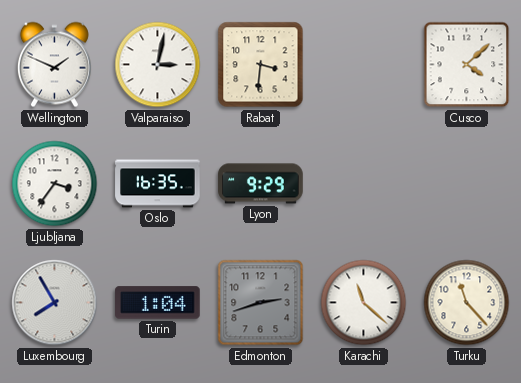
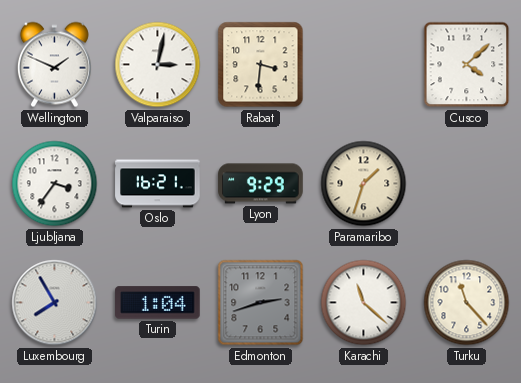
Oslo: 16:35 -> 16:21
Paramaribo: none -> 1:33
